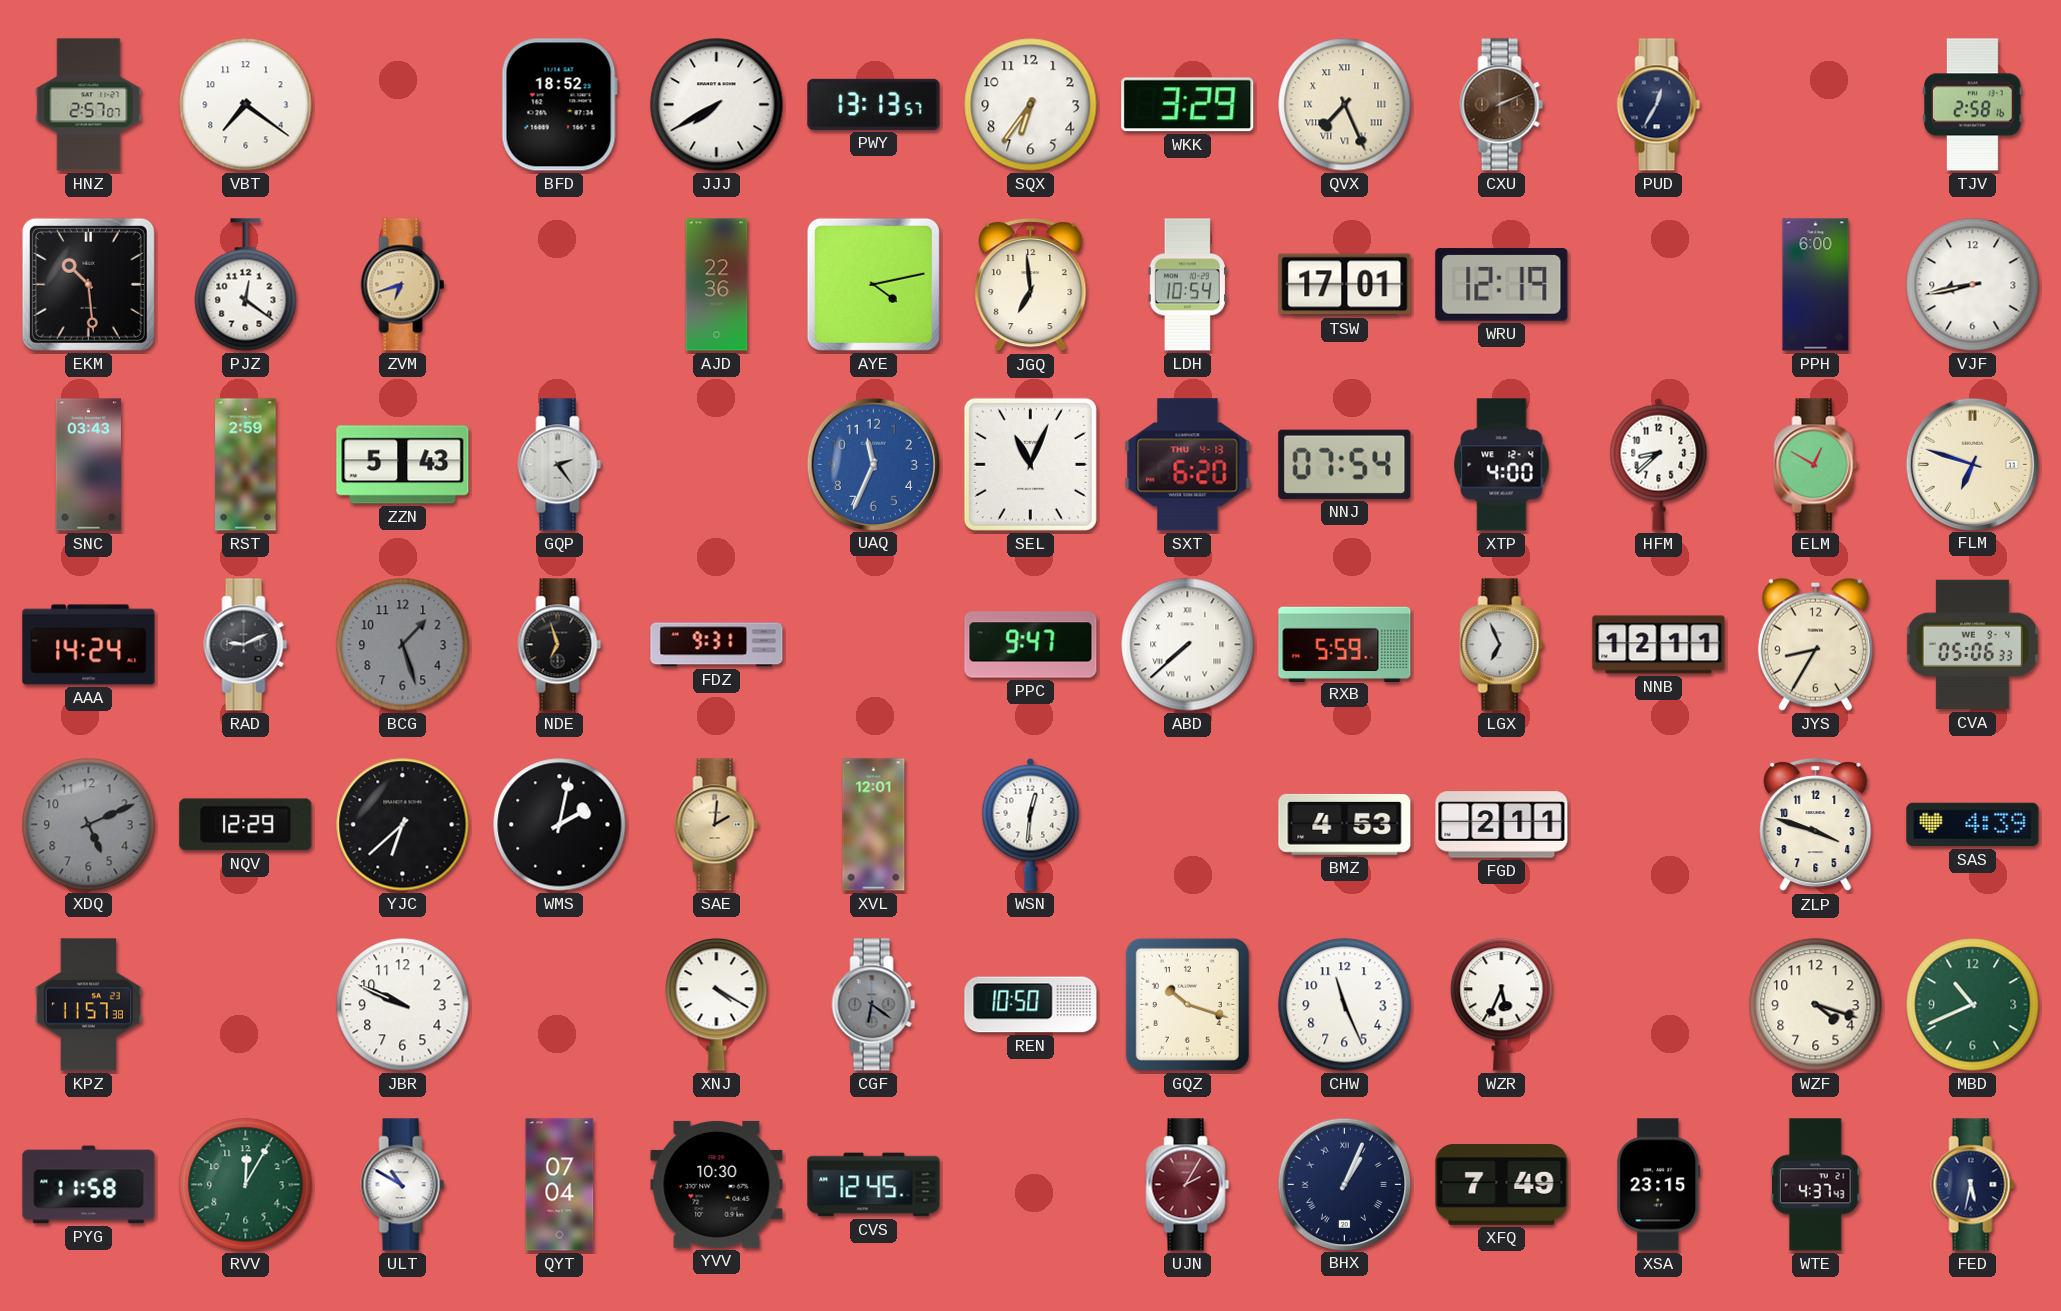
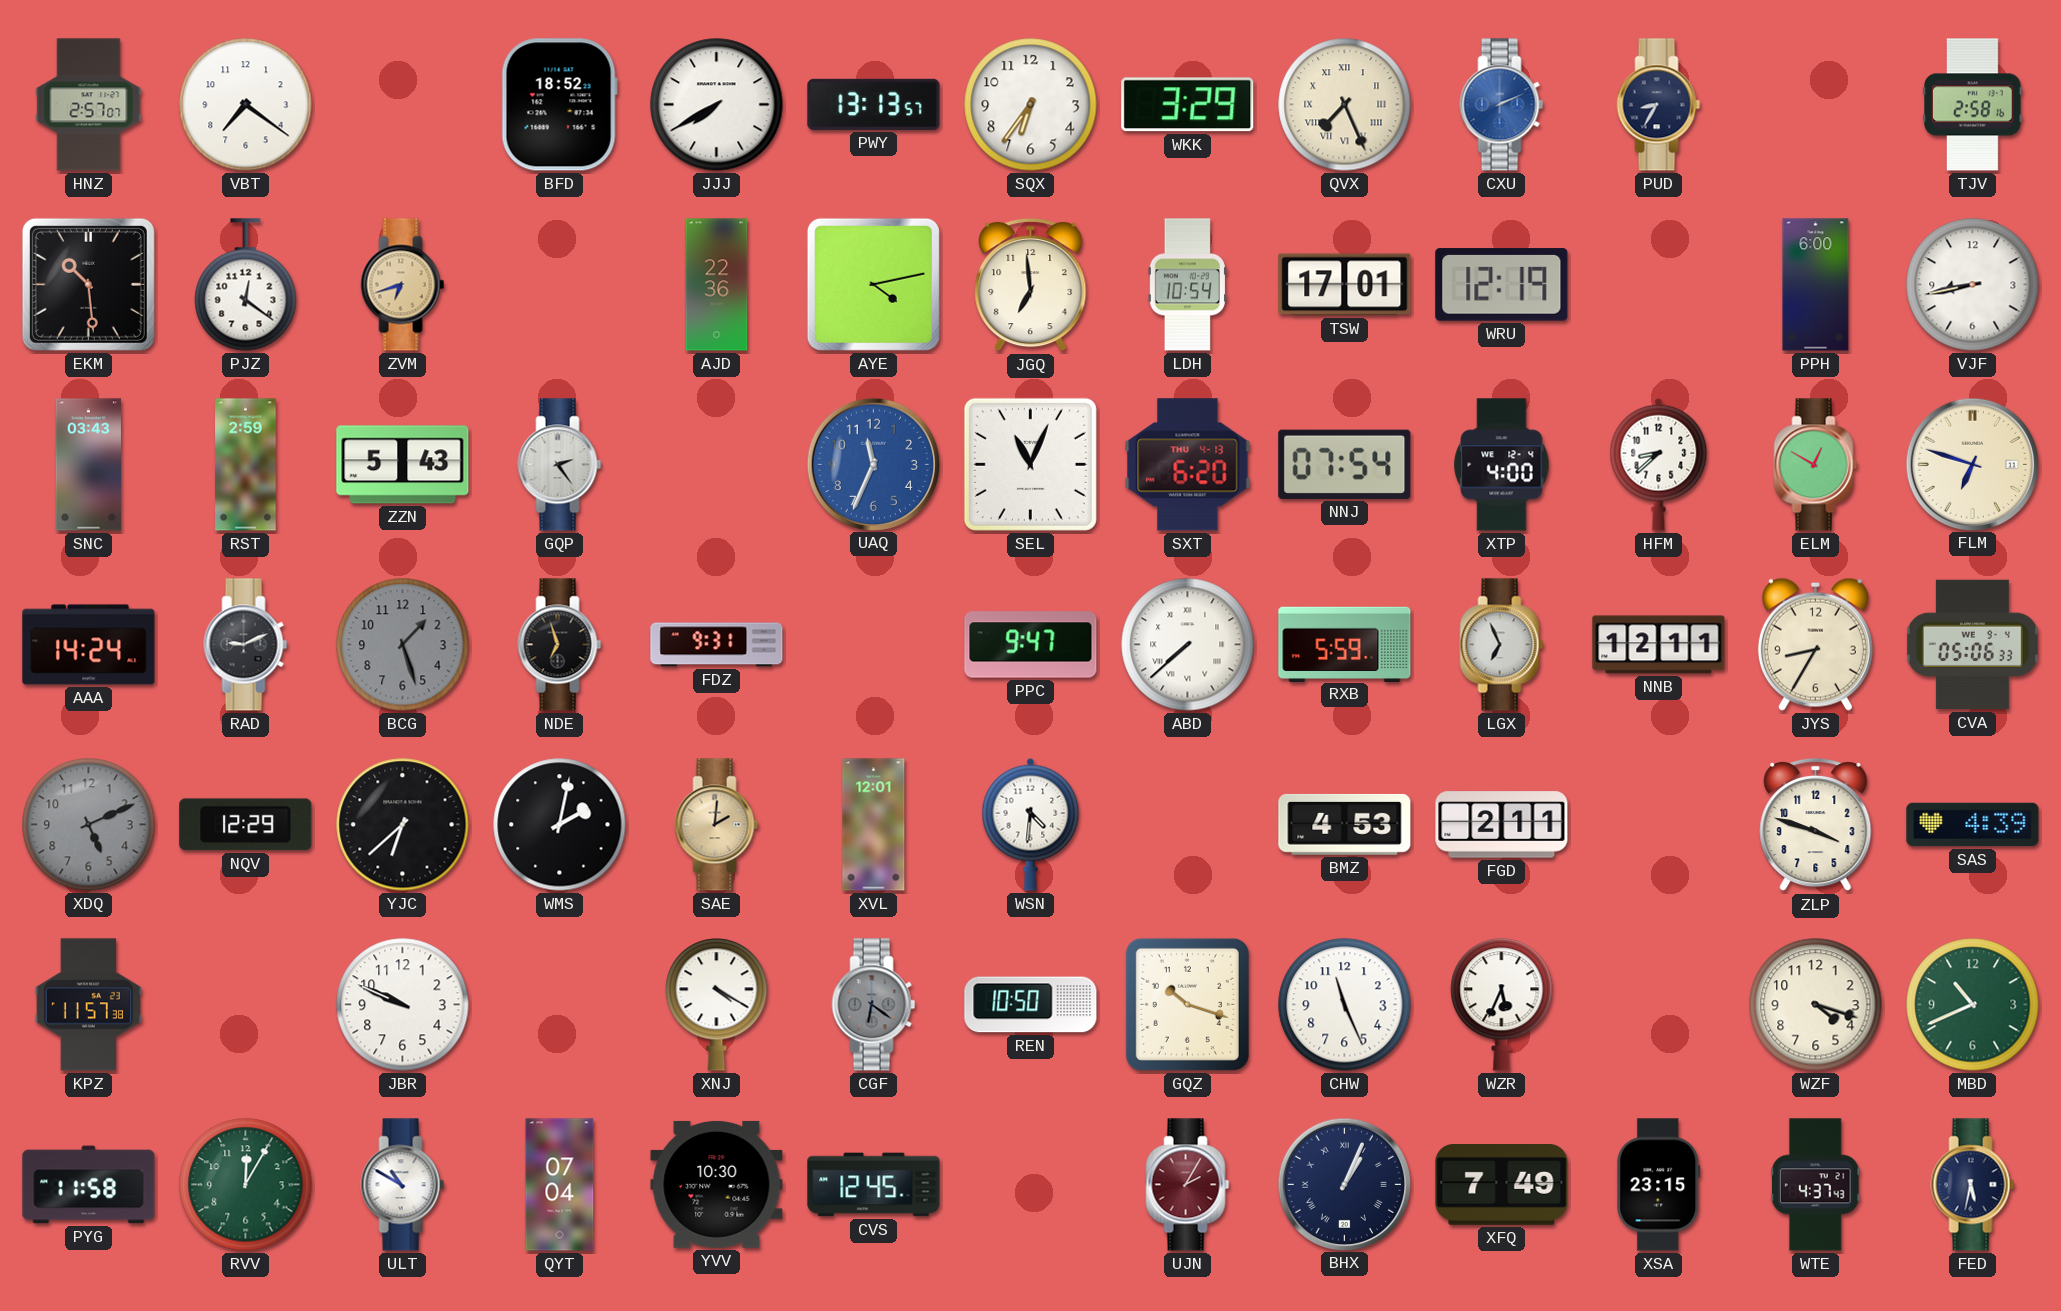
CXU dial: brown -> blue
PUD: 12:35 -> 8:35
WSN: 12:31 -> 4:31
